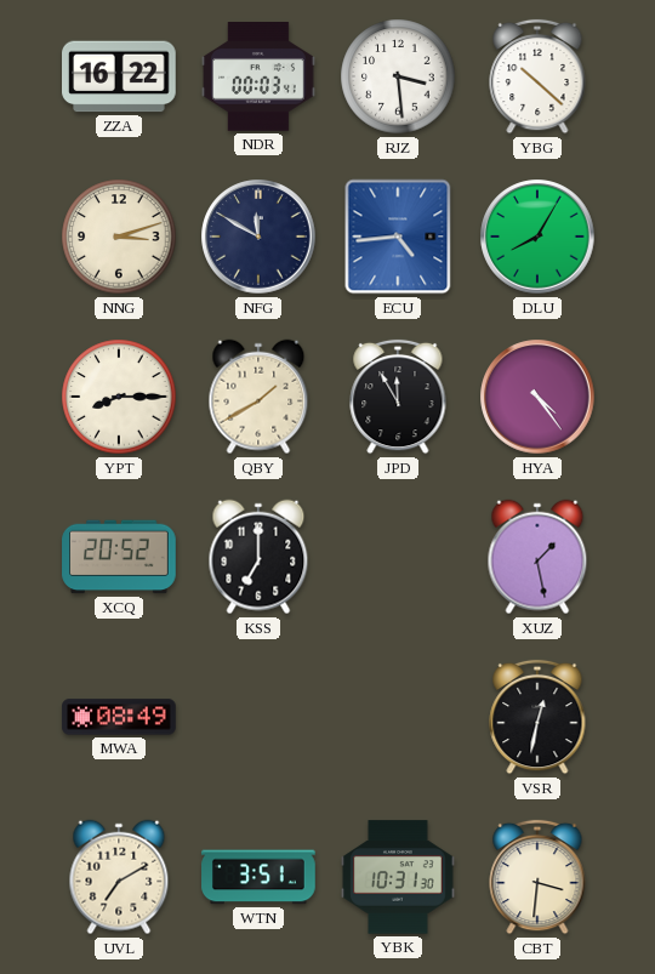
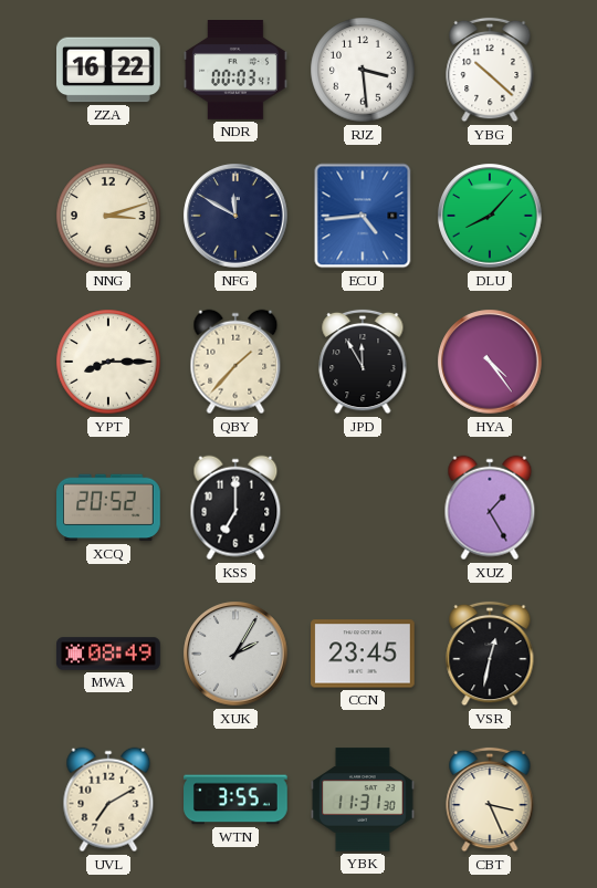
DLU: 8:05 -> 8:07
QBY: 1:40 -> 1:37
XUZ: 1:28 -> 1:25
XUK: none -> 2:05
CCN: none -> 23:45
WTN: 3:51 -> 3:55
YBK: 10:31 -> 11:31
CBT: 3:31 -> 3:26
